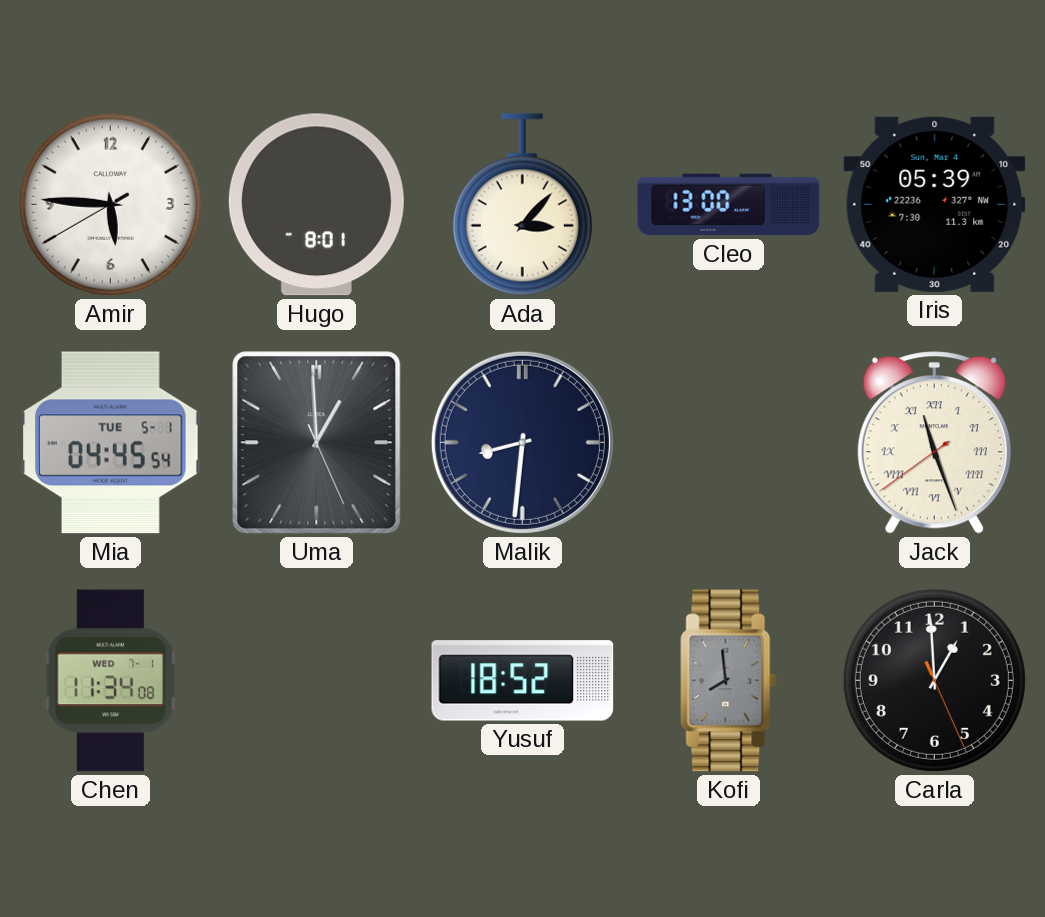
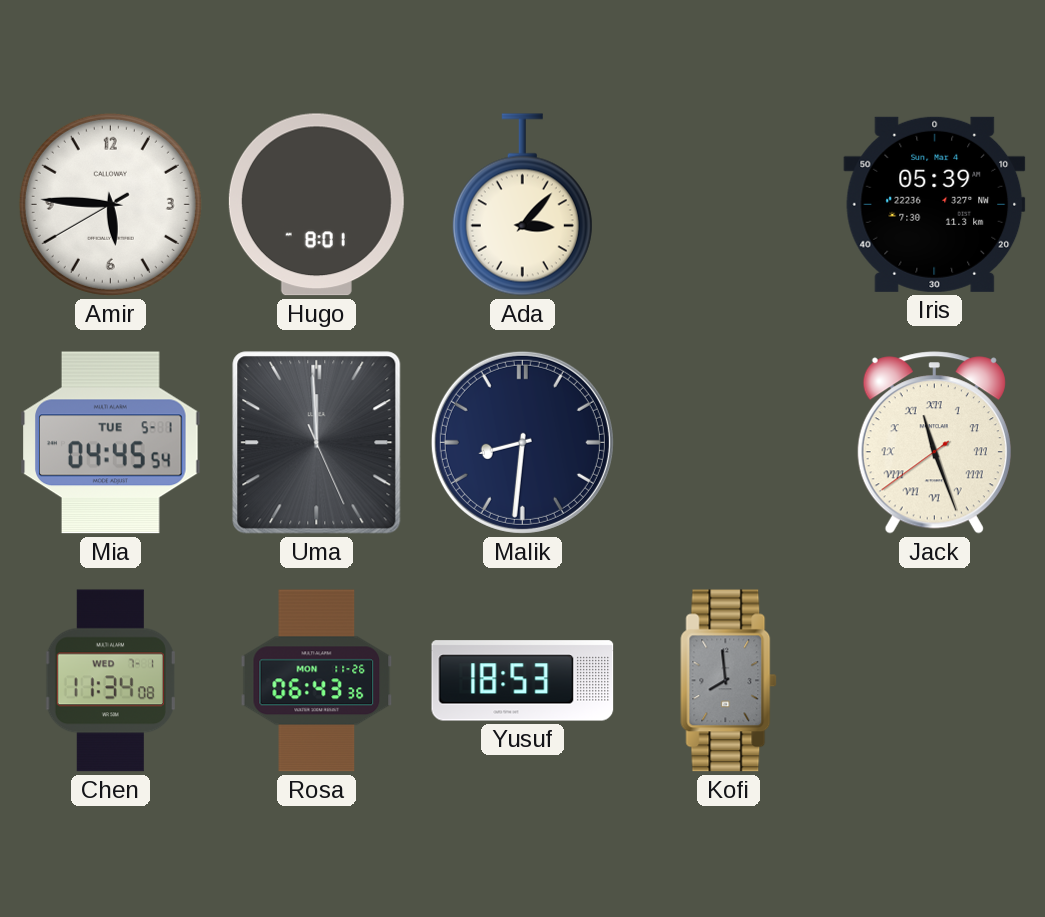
Cleo: 13:00 -> none
Uma: 12:59 -> 11:59
Rosa: none -> 06:43
Yusuf: 18:52 -> 18:53
Carla: 12:59 -> none
